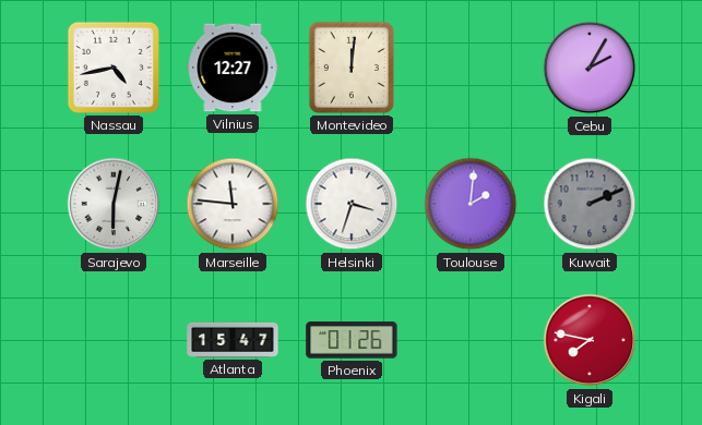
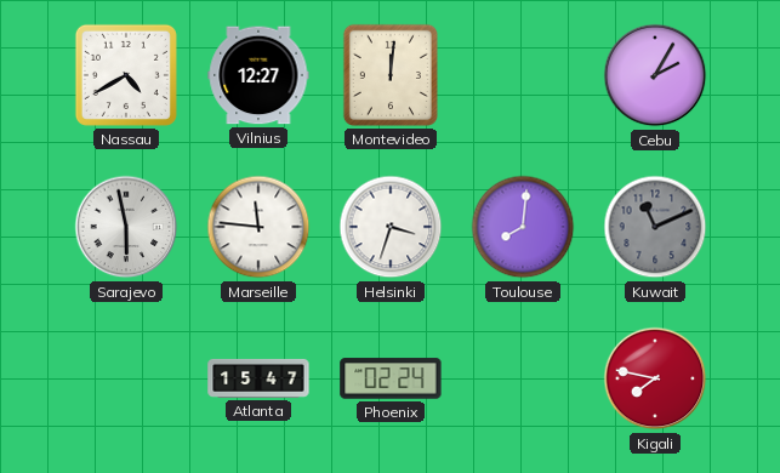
Nassau: 4:43 -> 4:40
Sarajevo: 6:02 -> 5:58
Toulouse: 2:01 -> 8:01
Kuwait: 2:11 -> 11:11
Phoenix: 01:26 -> 02:24
